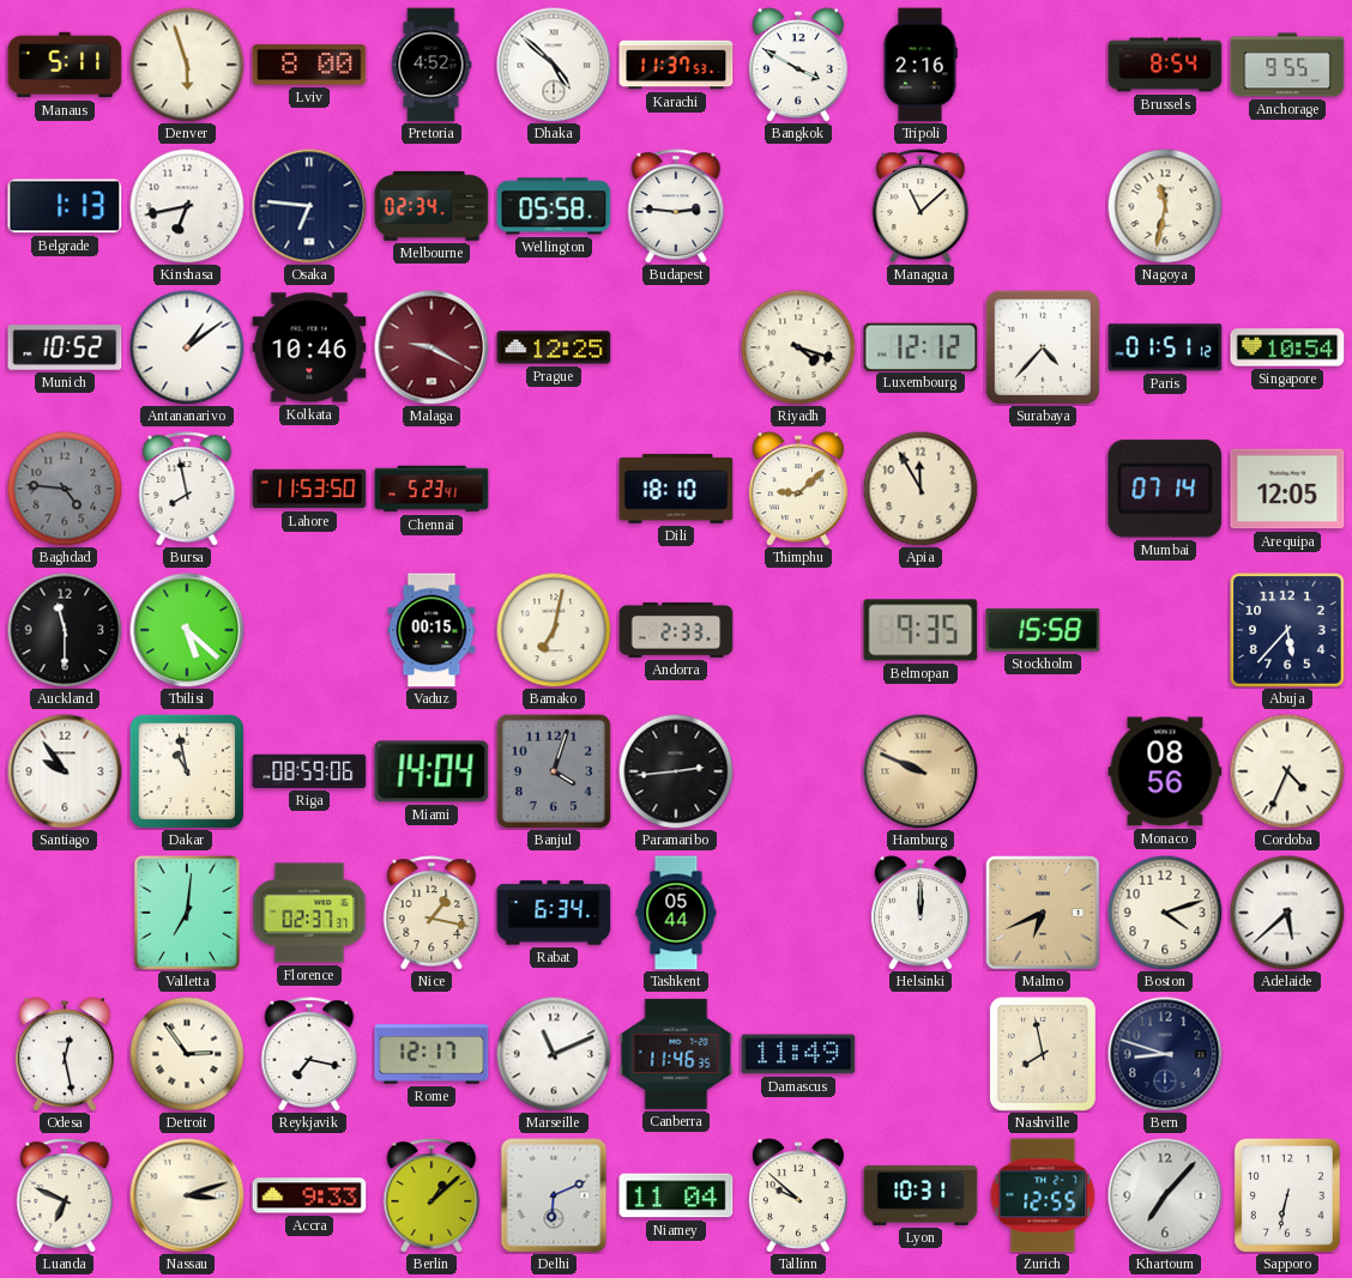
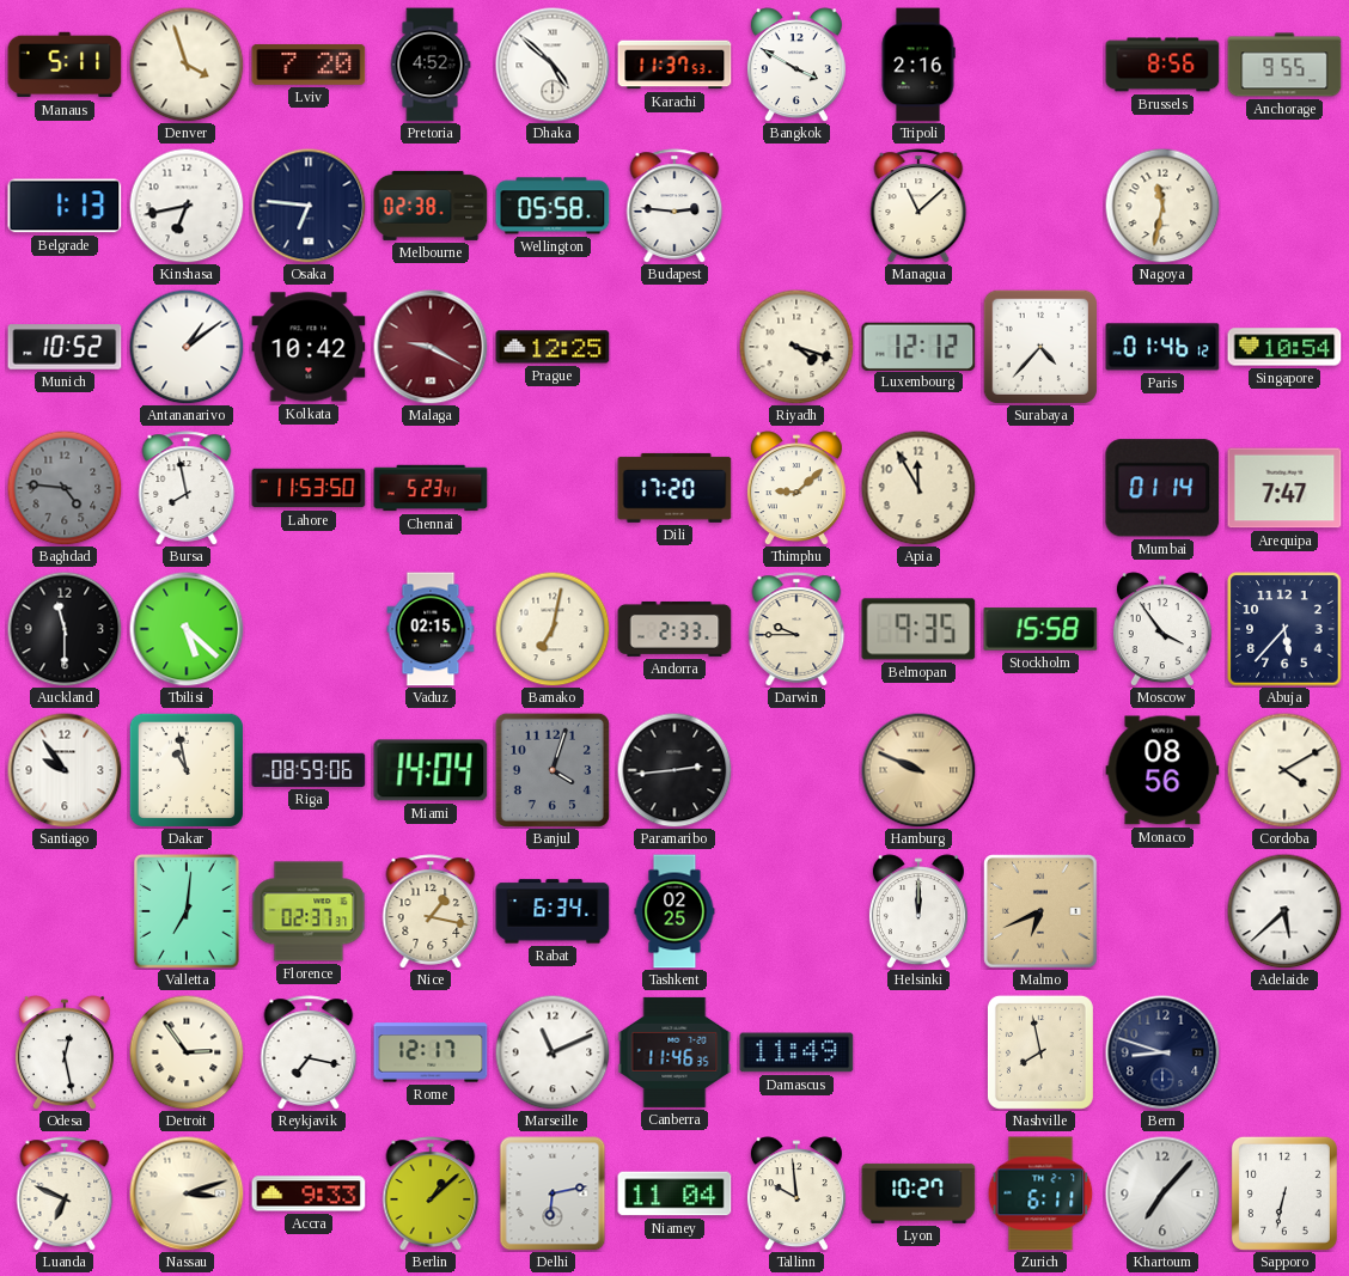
Denver: 5:57 -> 3:57
Lviv: 8:00 -> 7:20
Brussels: 8:54 -> 8:56
Melbourne: 02:34 -> 02:38
Kolkata: 10:46 -> 10:42
Paris: 01:51 -> 01:46
Dili: 18:10 -> 17:20
Mumbai: 07:14 -> 01:14
Arequipa: 12:05 -> 7:47
Vaduz: 00:15 -> 02:15
Darwin: none -> 9:45
Moscow: none -> 3:54
Cordoba: 4:34 -> 4:10
Tashkent: 05:44 -> 02:25
Boston: 4:12 -> none
Delhi: 6:11 -> 6:13
Tallinn: 9:52 -> 9:59
Lyon: 10:31 -> 10:27
Zurich: 12:55 -> 6:11
